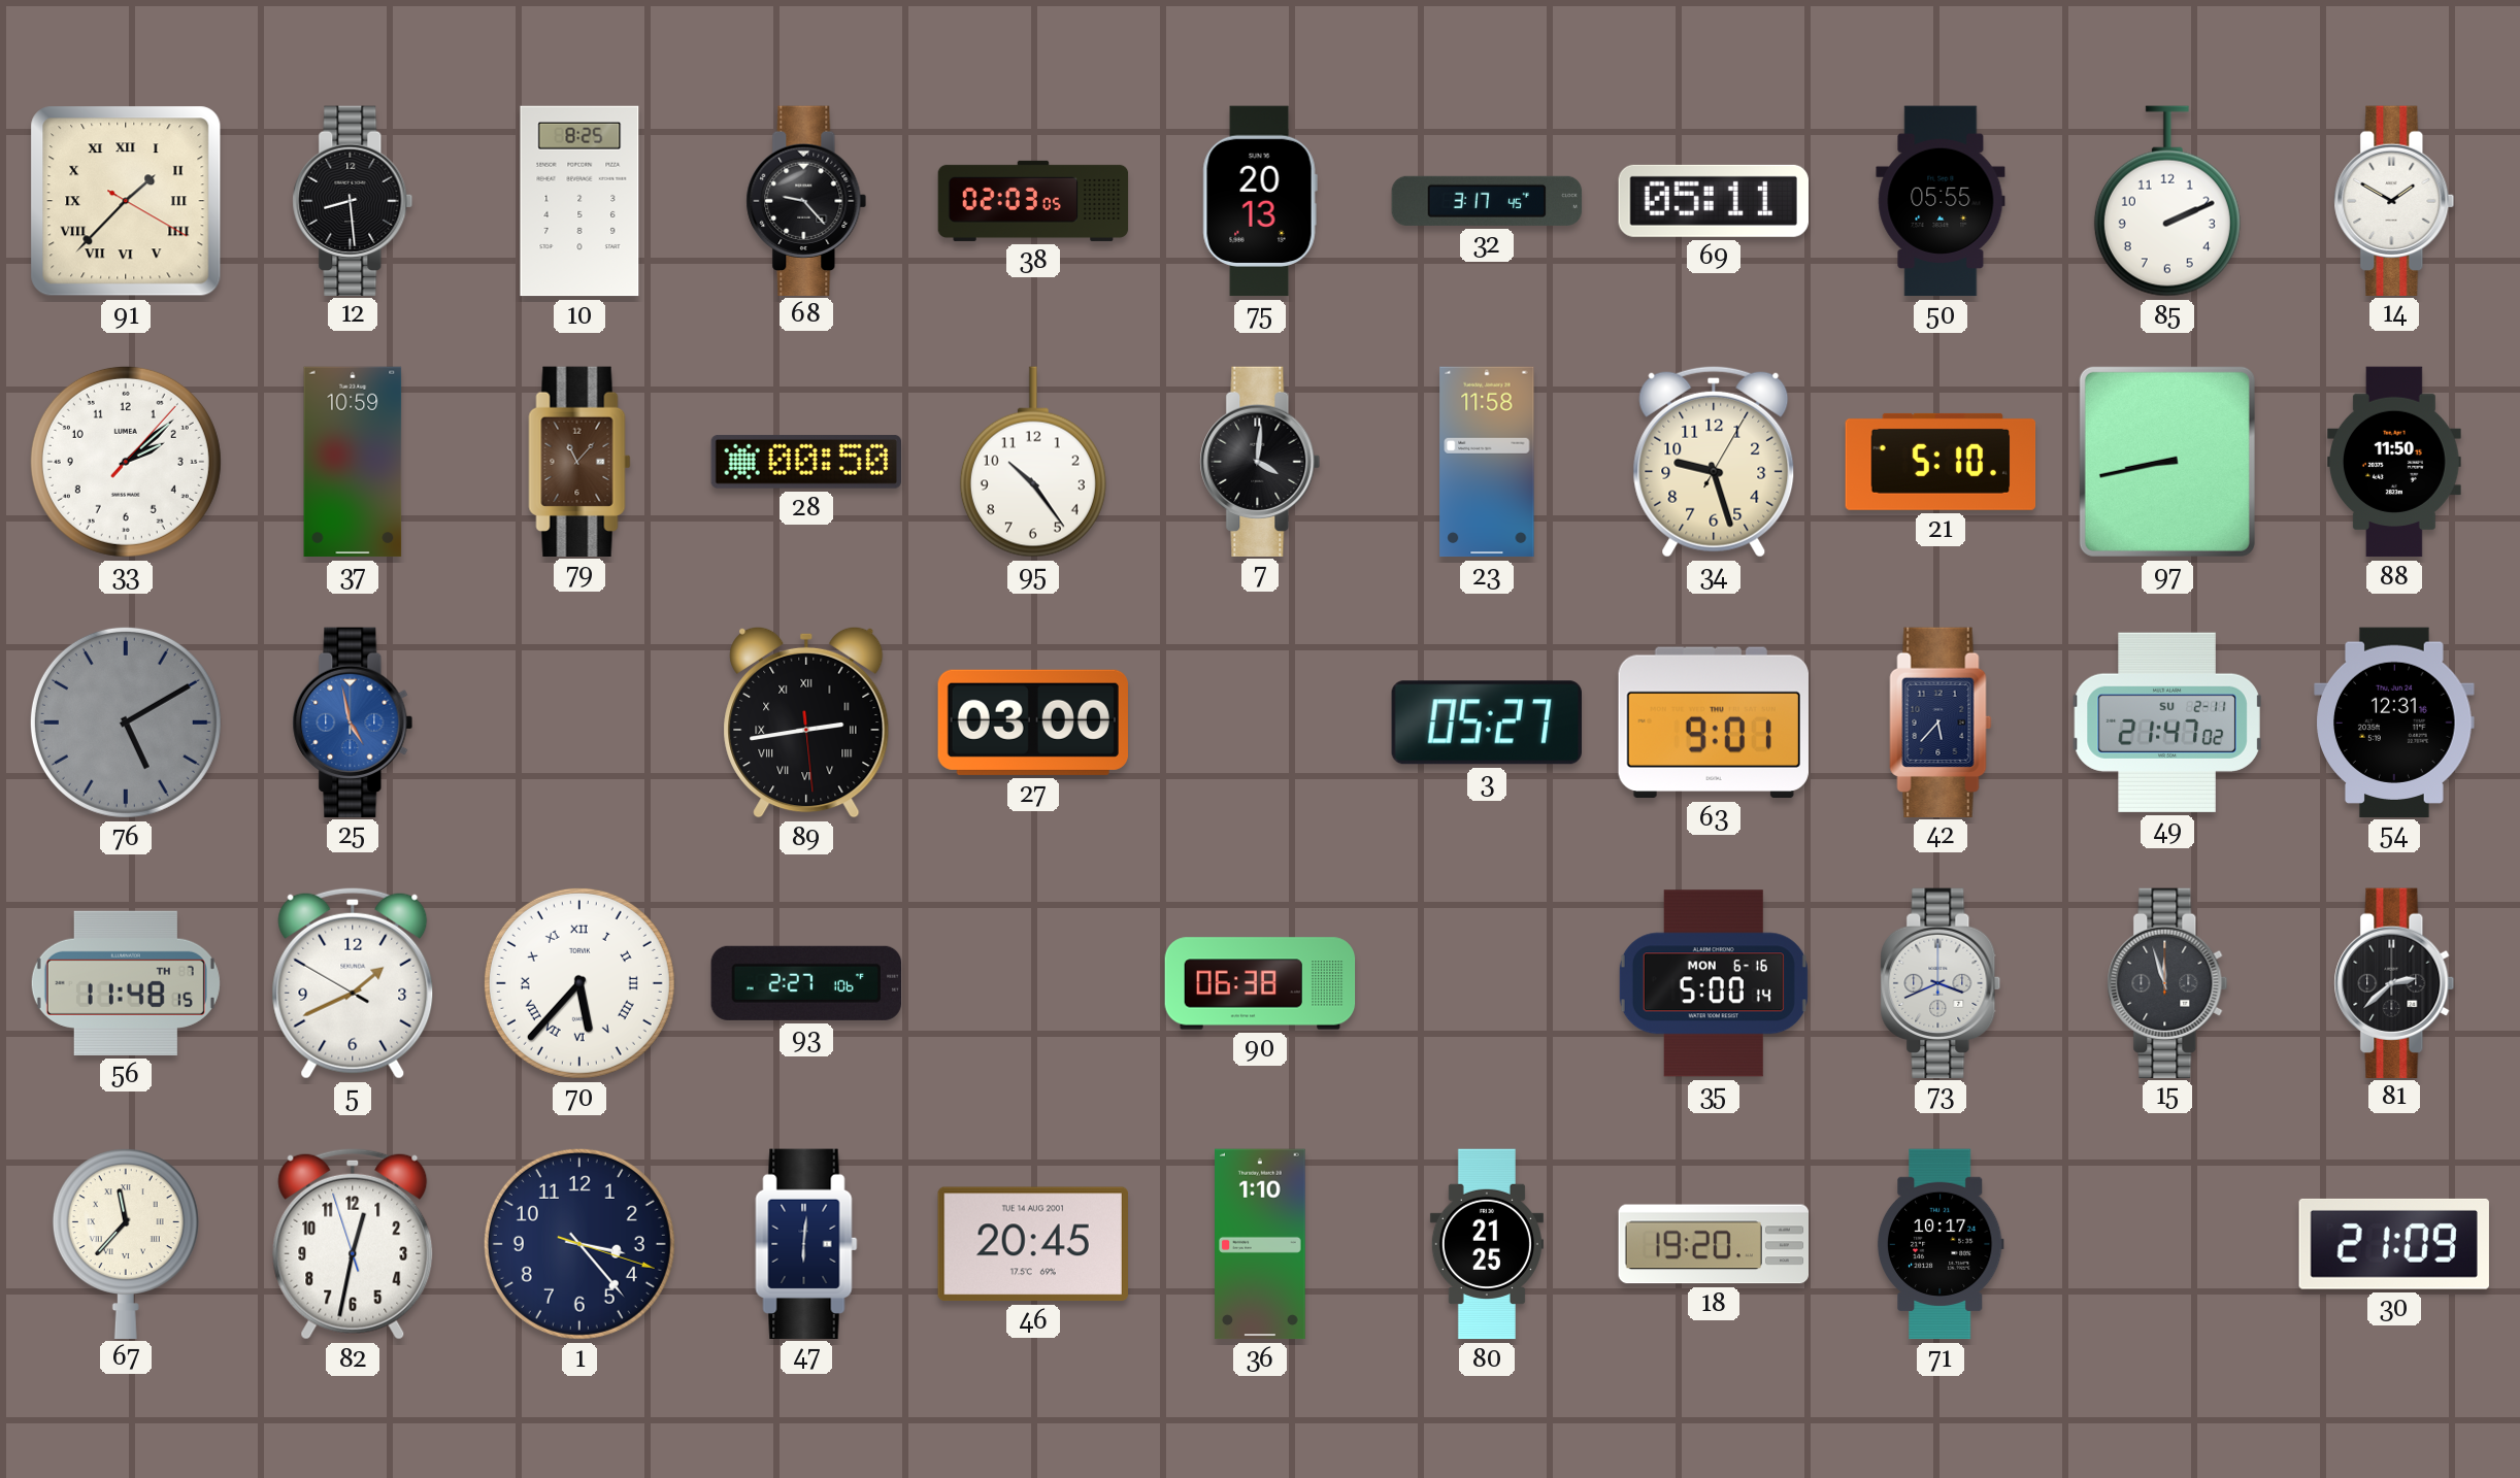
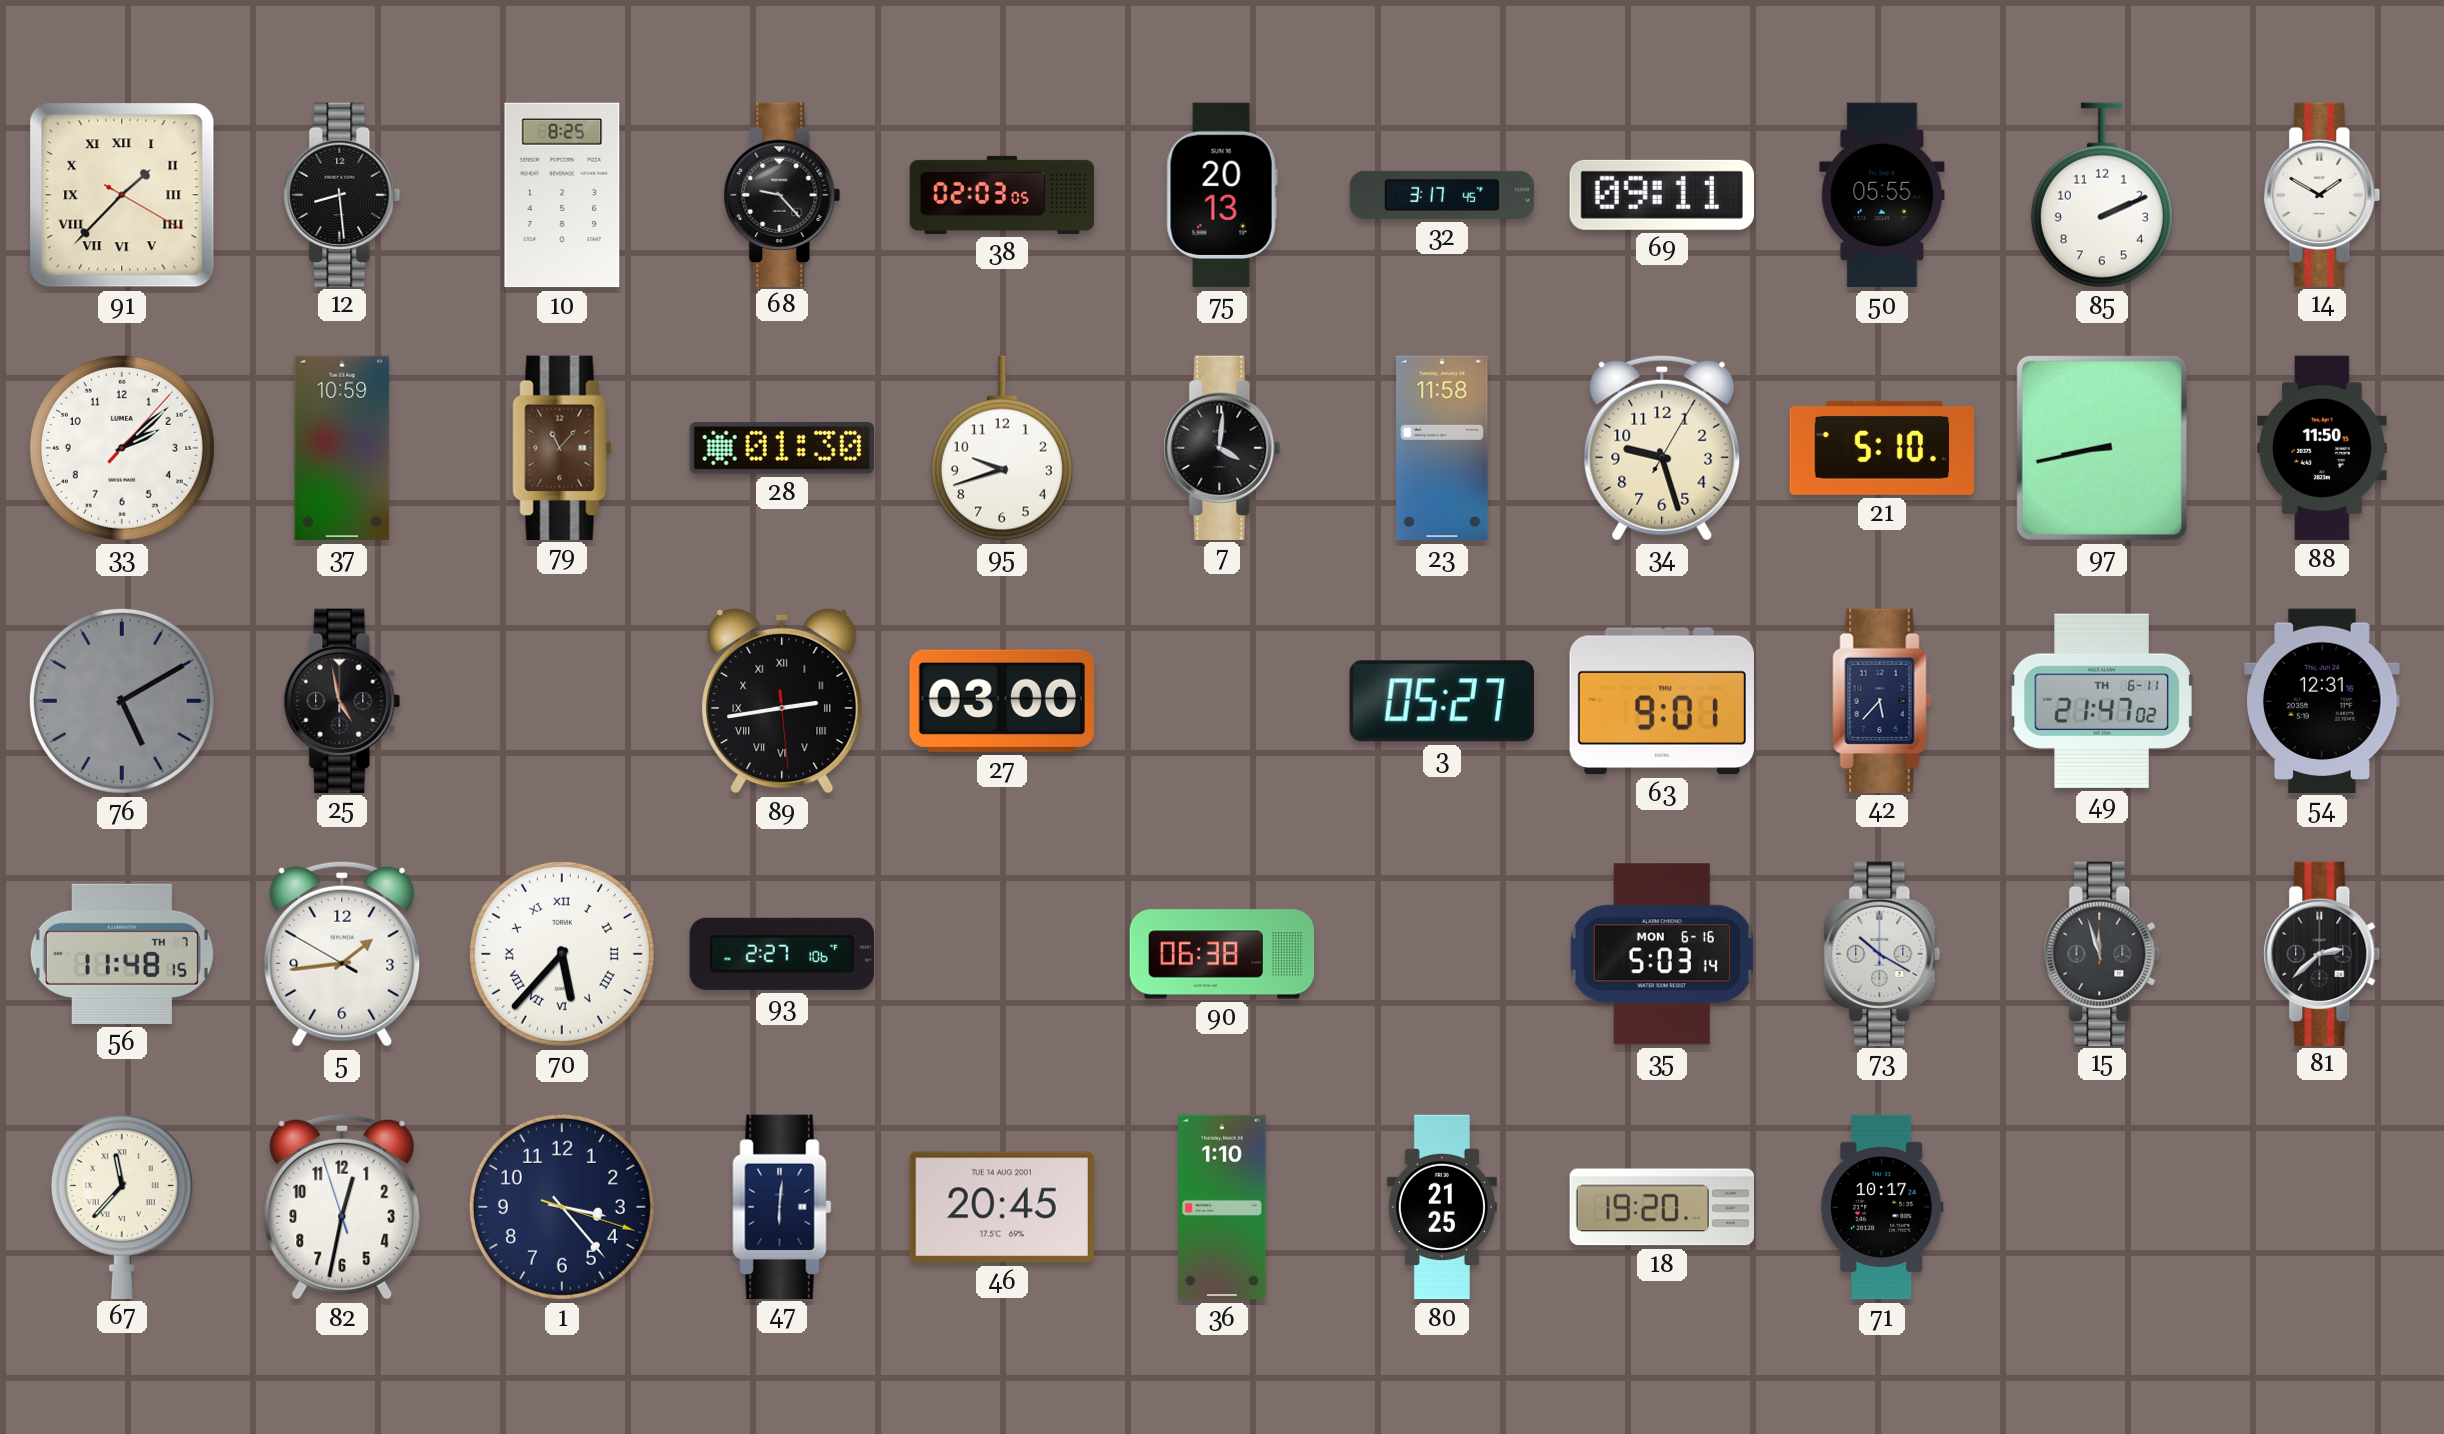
69: 05:11 -> 09:11
28: 00:50 -> 01:30
95: 10:24 -> 9:42
25 dial: blue -> black
49 date: SU 2-11 -> TH 6-11
5: 1:40 -> 1:43
35: 5:00 -> 5:03
73: 3:41 -> 10:20
30: 21:09 -> none
